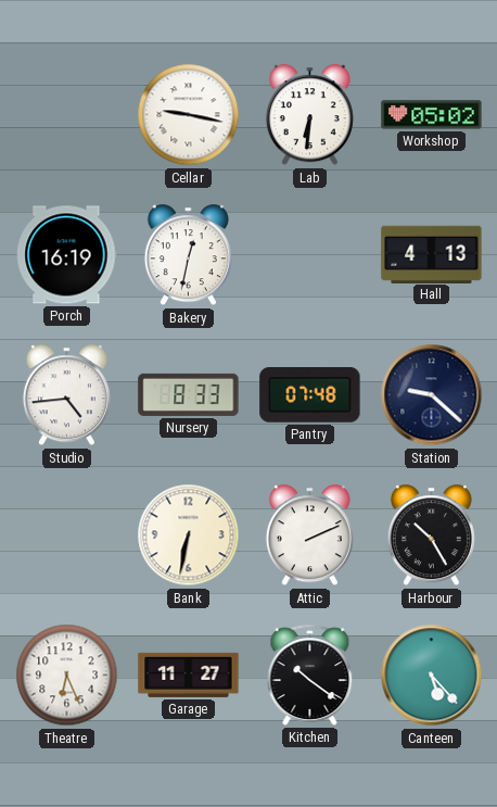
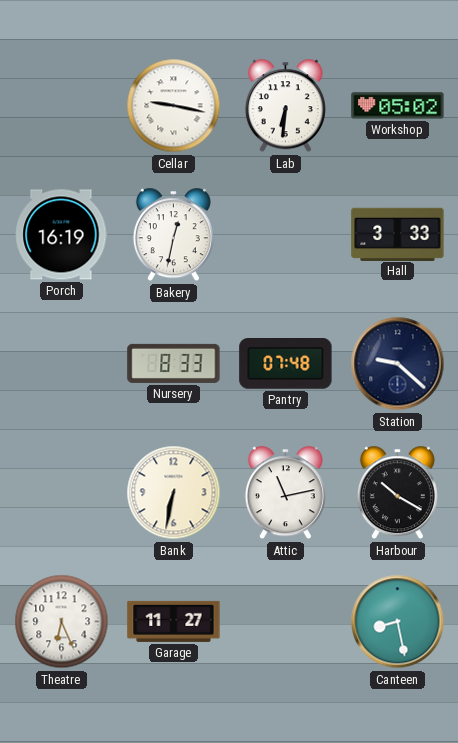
Hall: 4:13 -> 3:33
Studio: 4:44 -> none
Attic: 2:11 -> 11:13
Harbour: 10:25 -> 10:20
Kitchen: 10:21 -> none
Canteen: 5:23 -> 8:28
